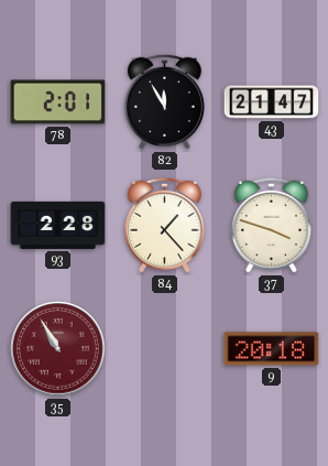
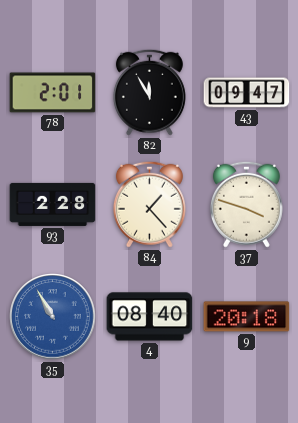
43: 21:47 -> 09:47
35 dial: burgundy -> blue
4: none -> 08:40
